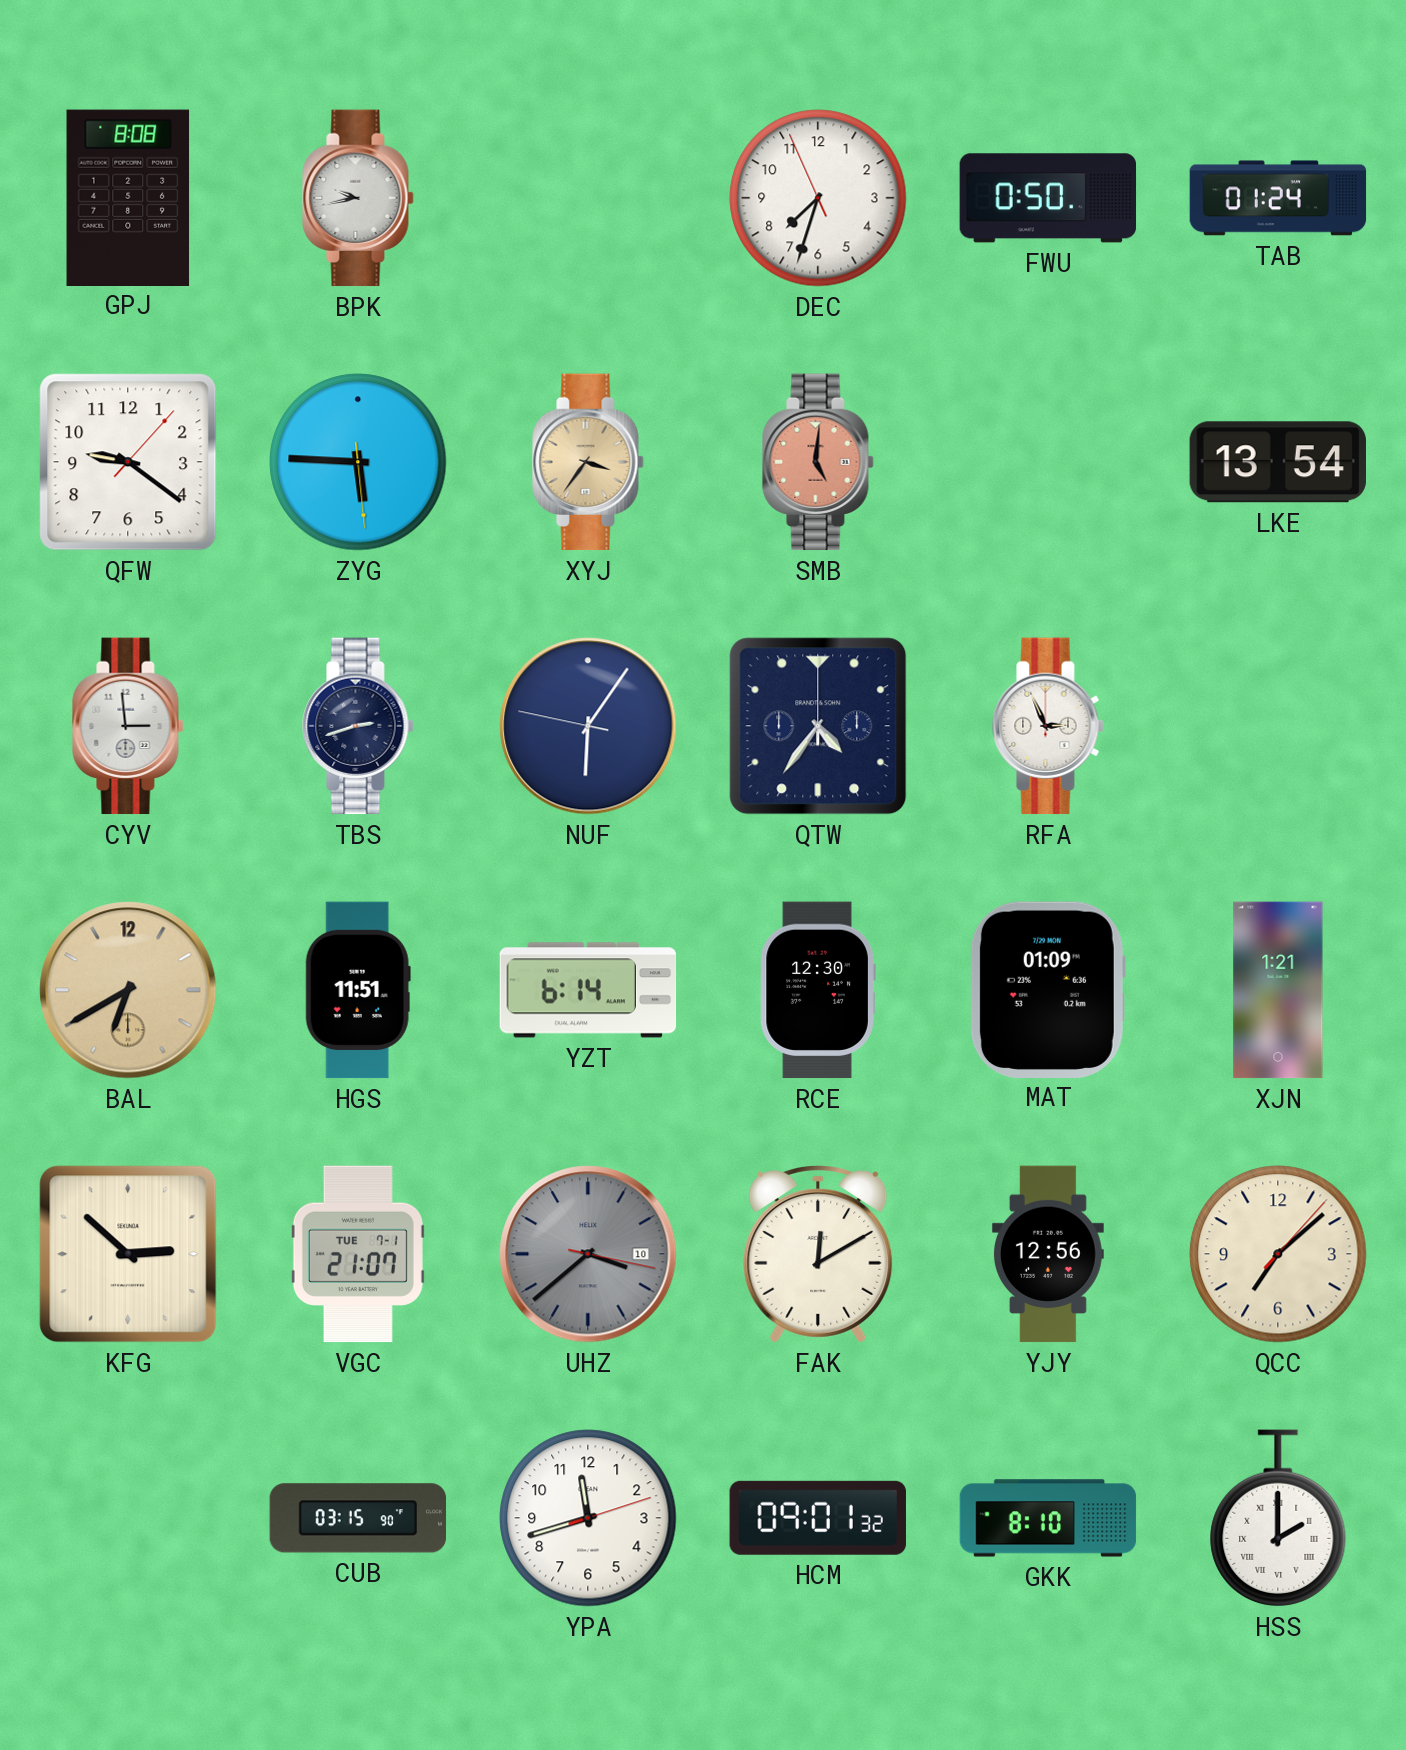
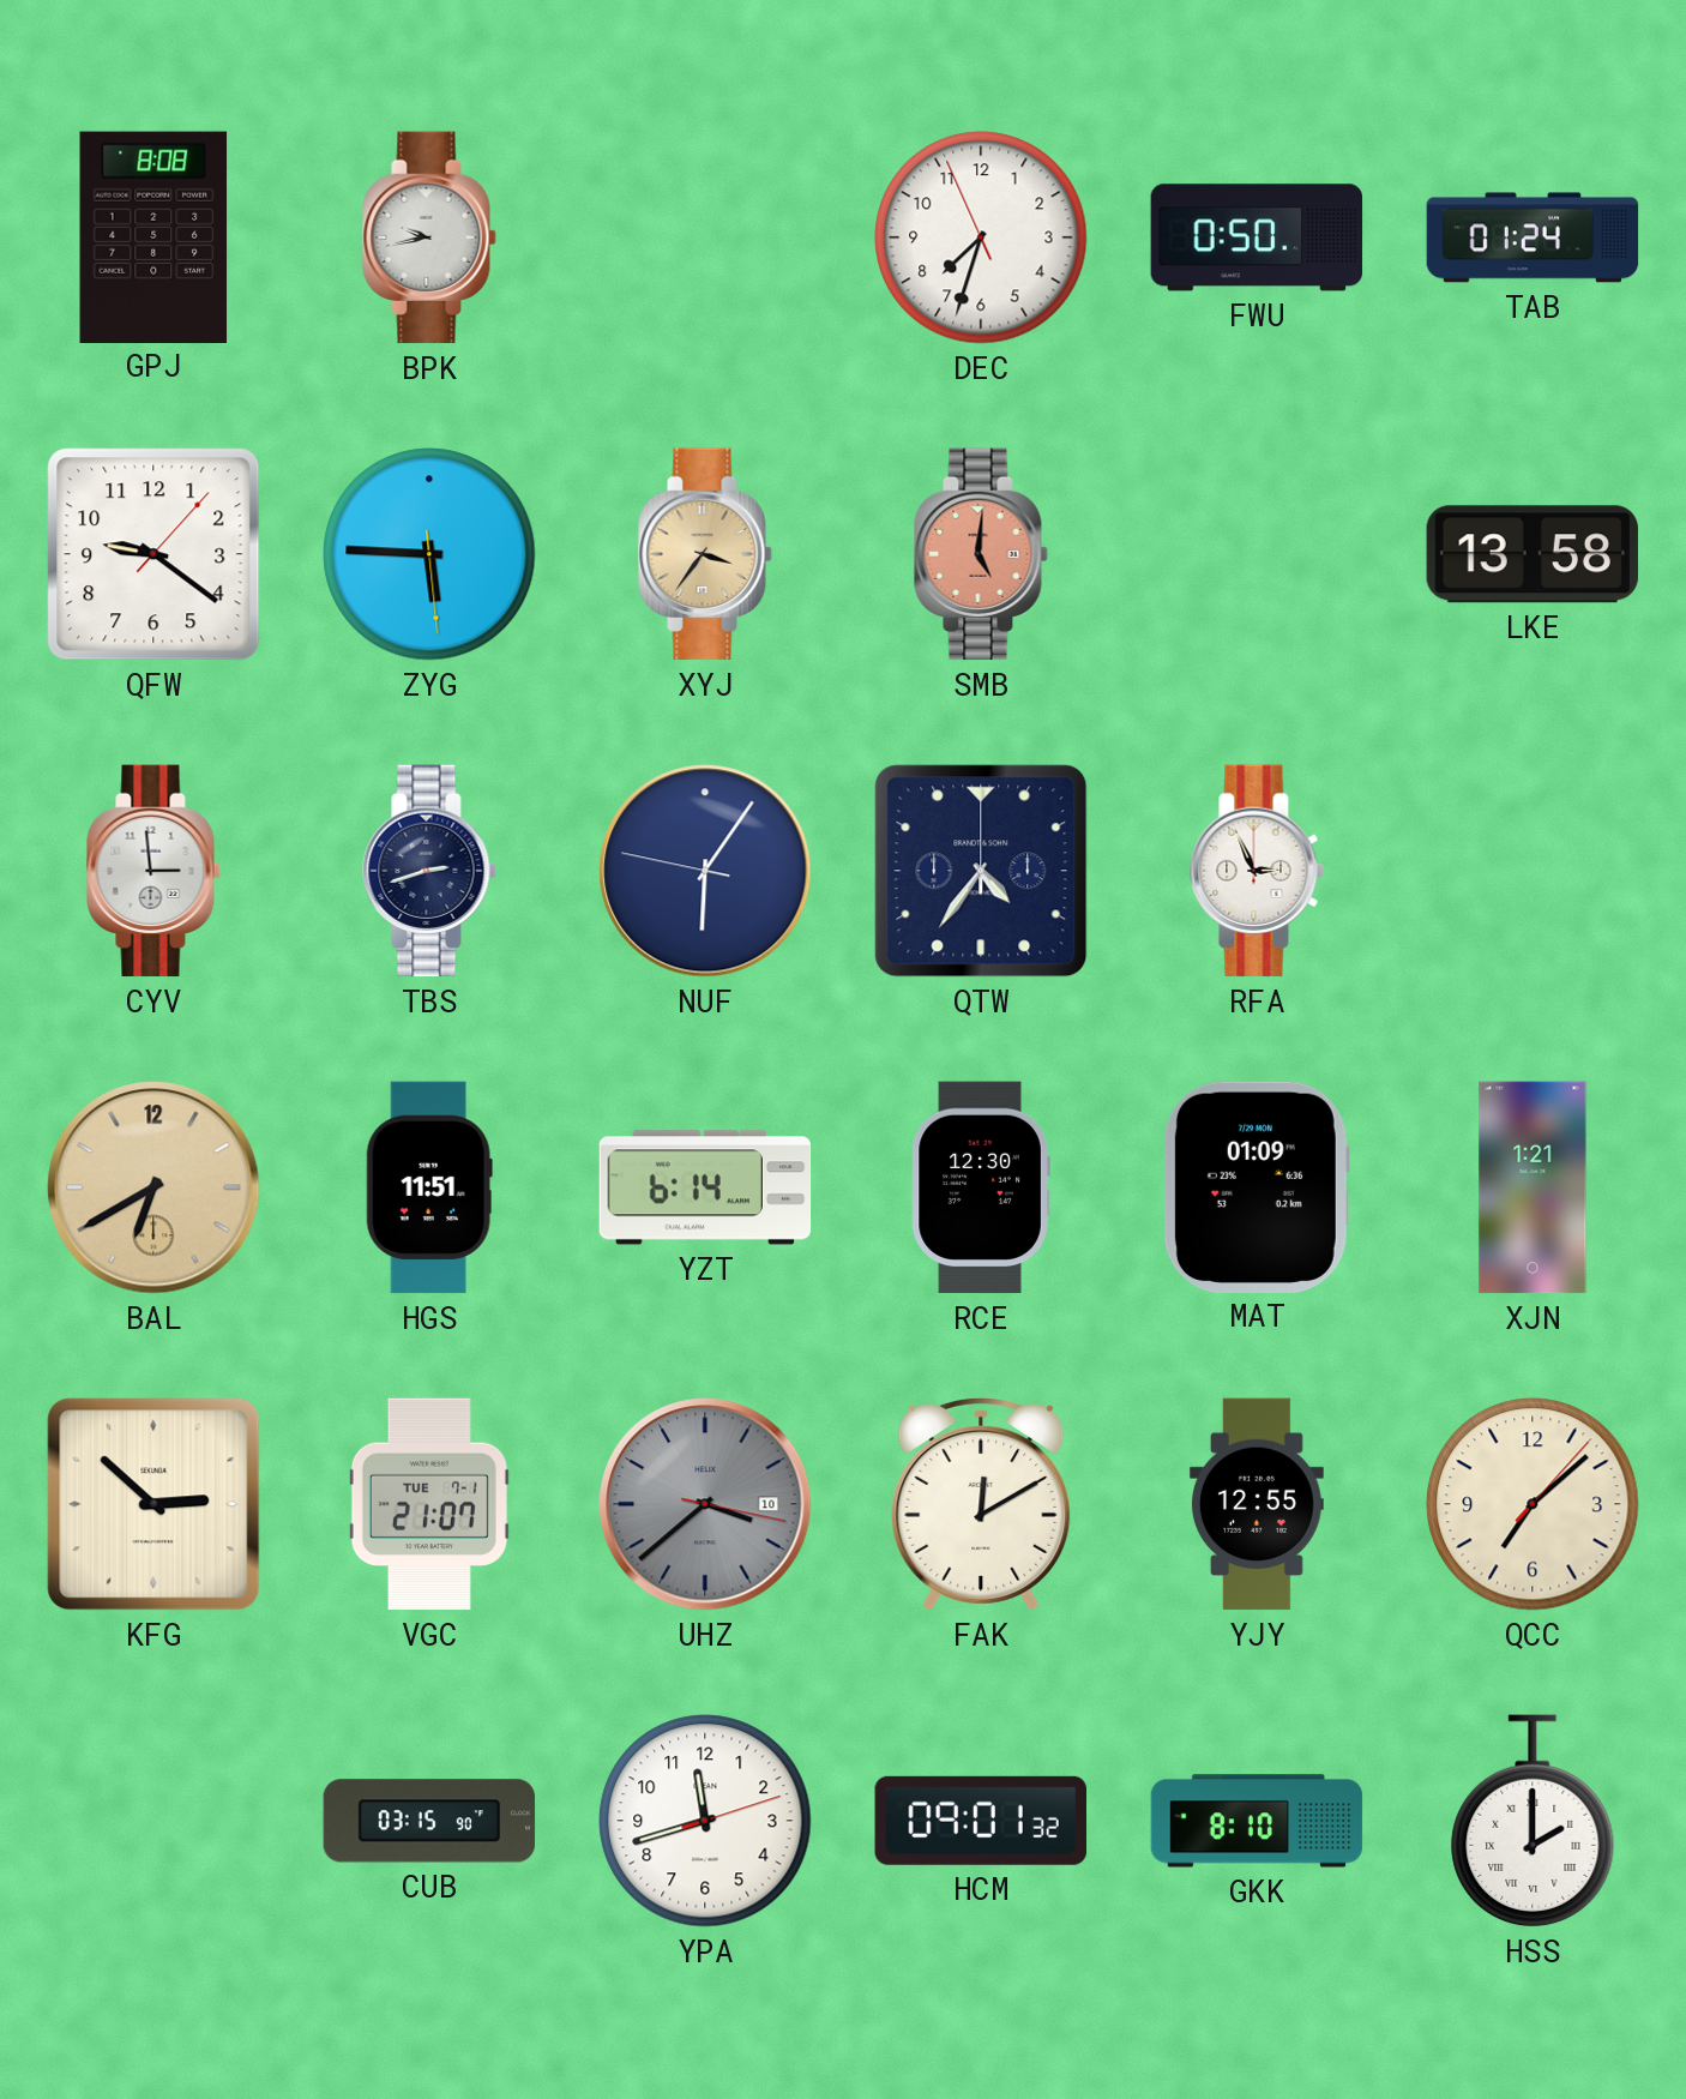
LKE: 13:54 -> 13:58
YJY: 12:56 -> 12:55
